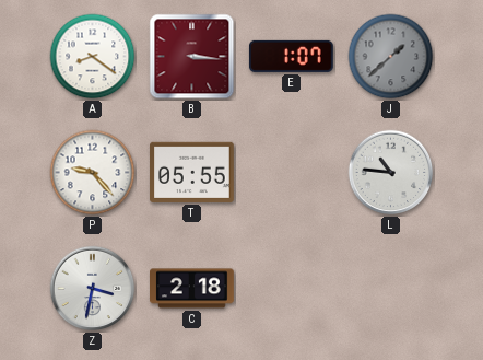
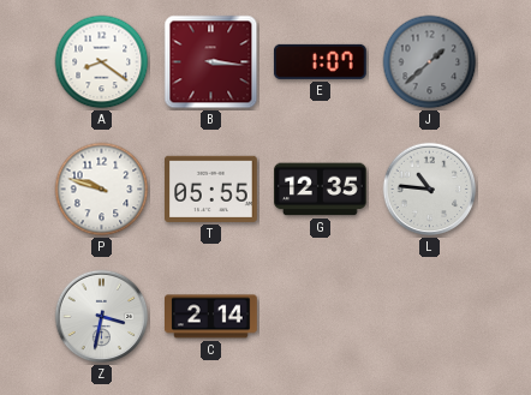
P: 9:23 -> 9:48
G: none -> 12:35
C: 2:18 -> 2:14
